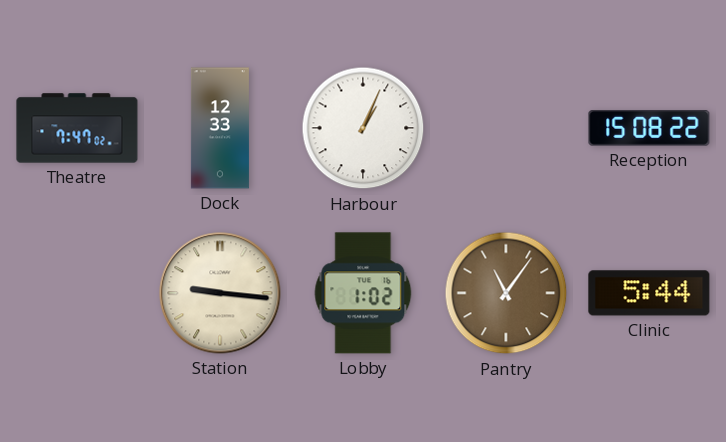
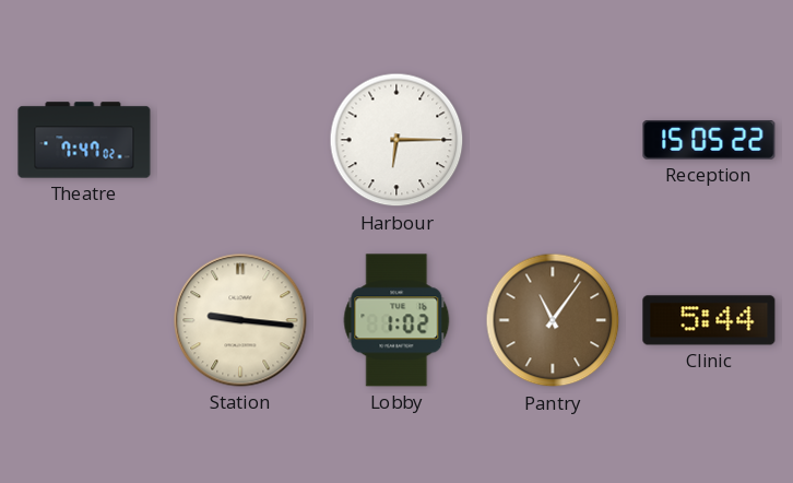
Dock: 12:33 -> none
Harbour: 1:04 -> 6:15
Reception: 15:08 -> 15:05
